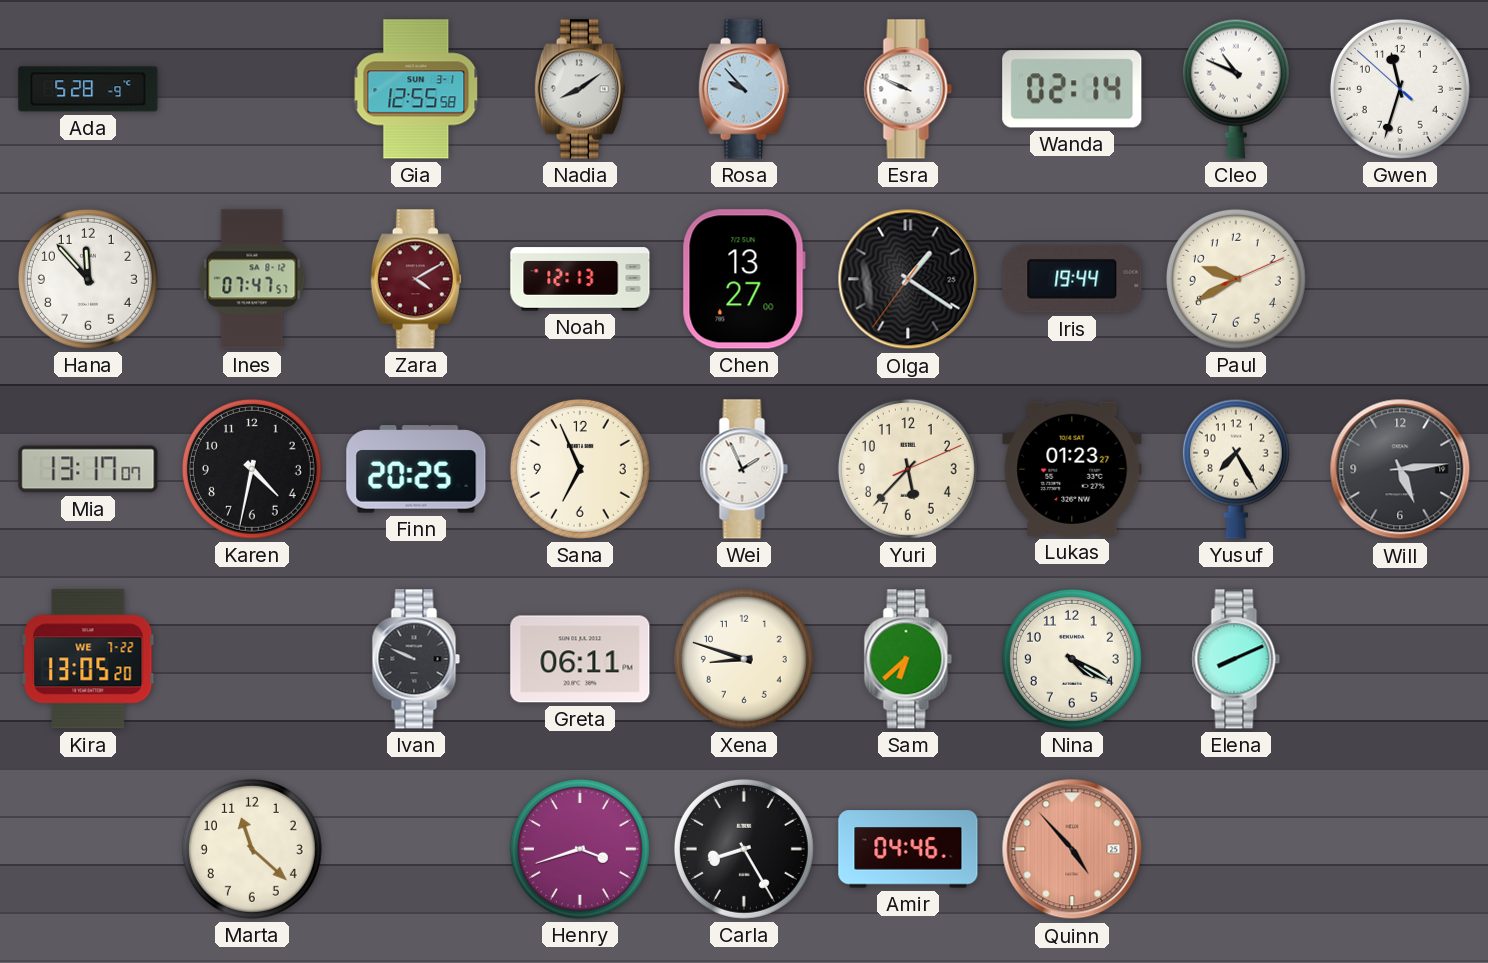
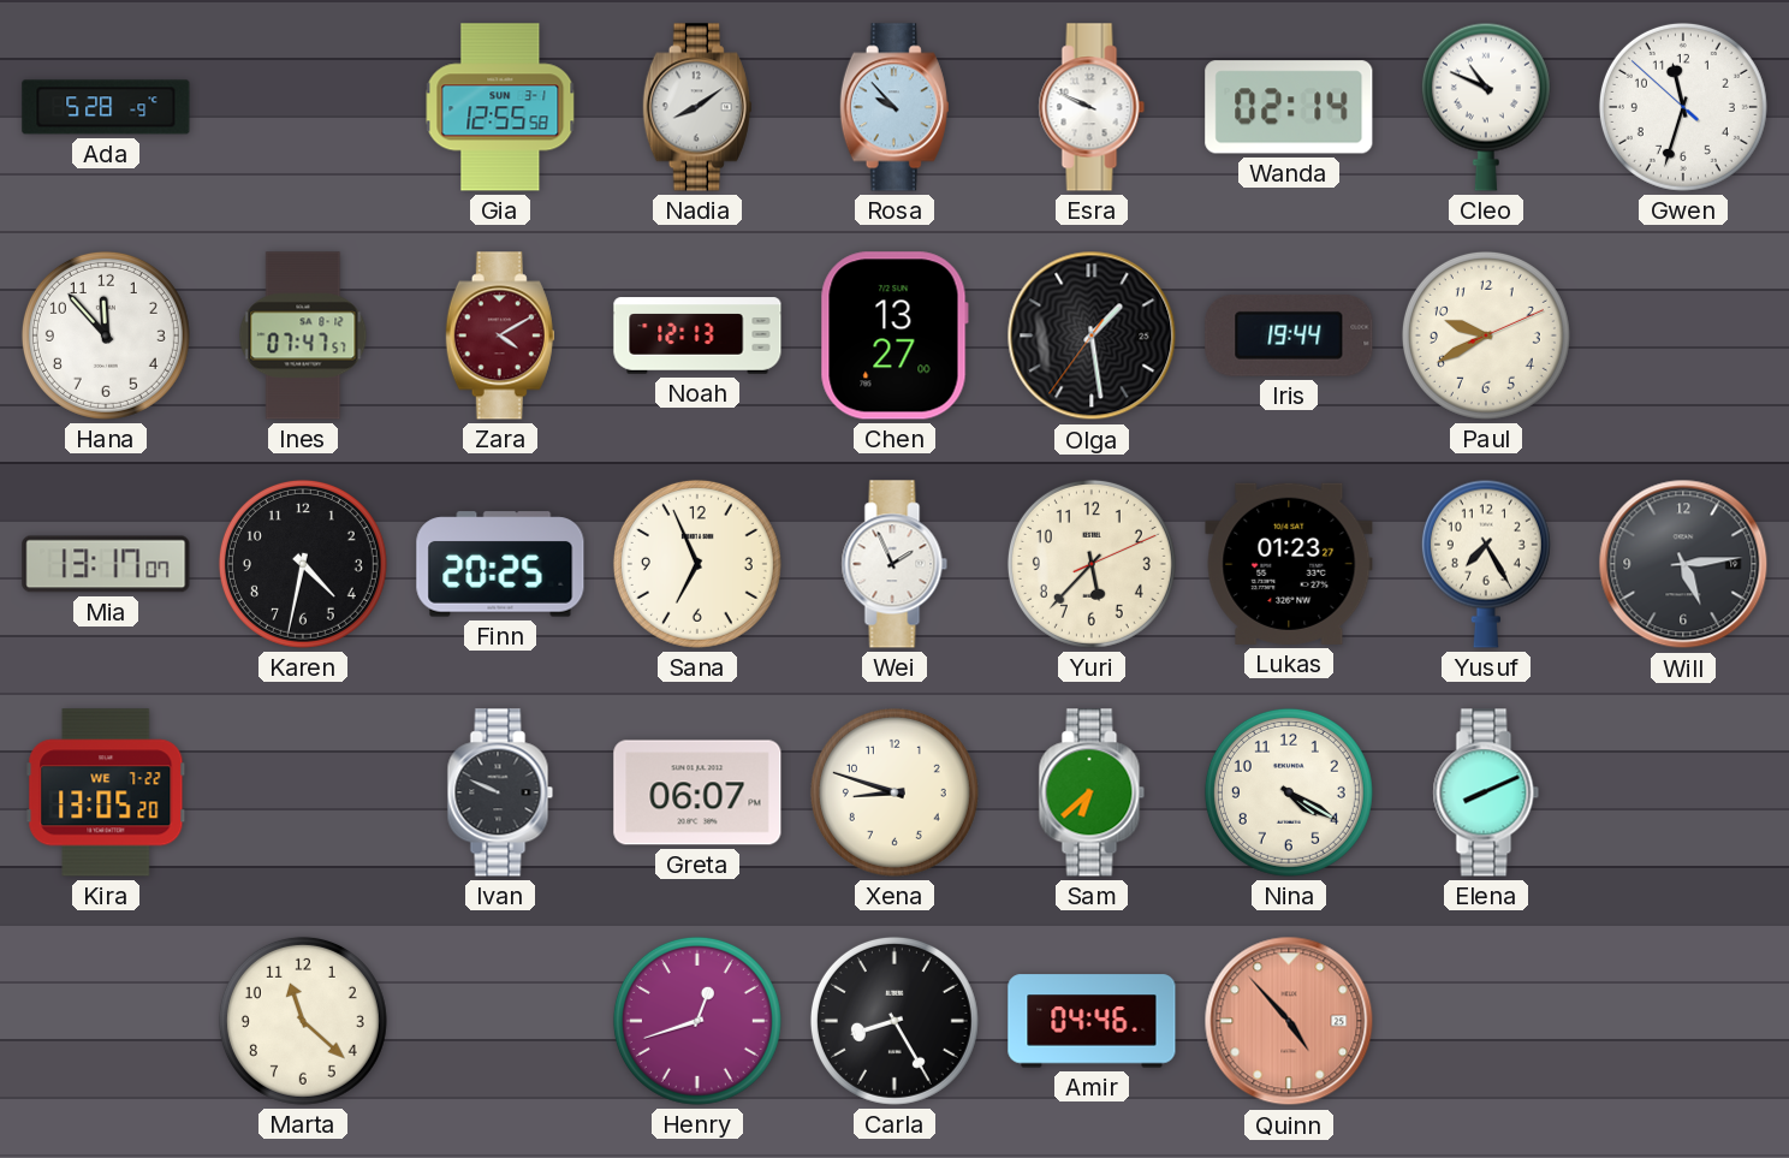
Olga: 1:20 -> 1:28
Greta: 06:11 -> 06:07
Henry: 3:42 -> 12:42
